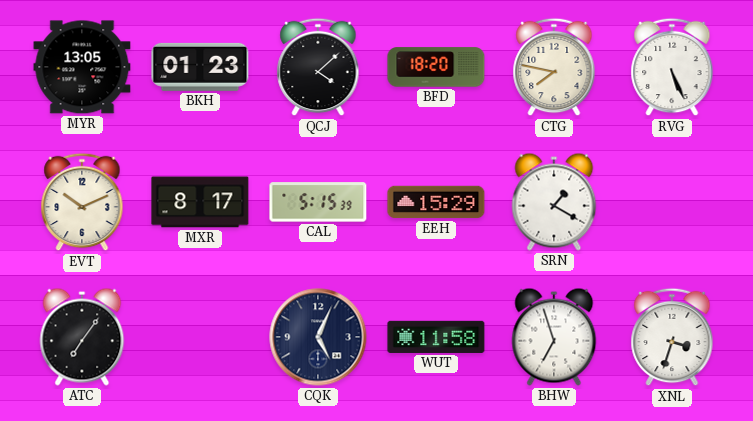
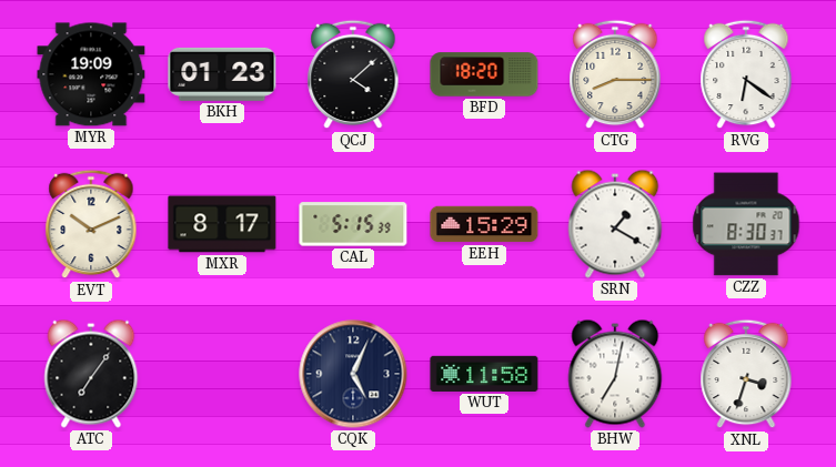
MYR: 13:05 -> 19:09
CTG: 7:47 -> 8:15
RVG: 5:26 -> 6:21
CZZ: none -> 8:30
BHW: 6:57 -> 7:02
